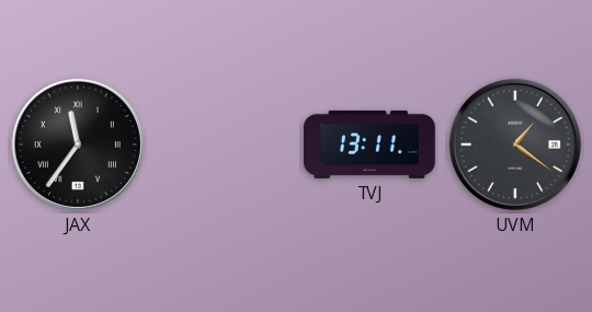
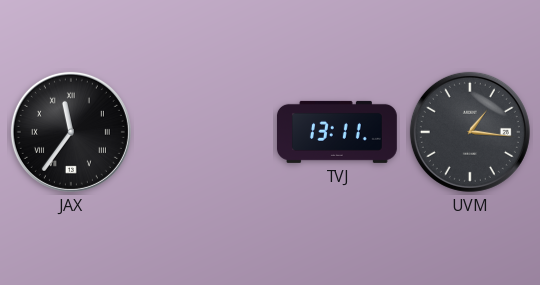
UVM: 1:21 -> 1:16
